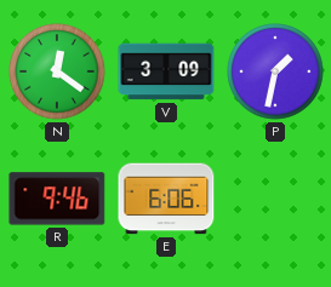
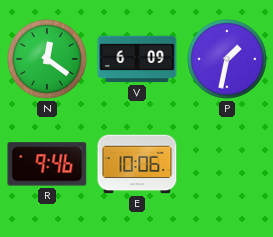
V: 3:09 -> 6:09
E: 6:06 -> 10:06
